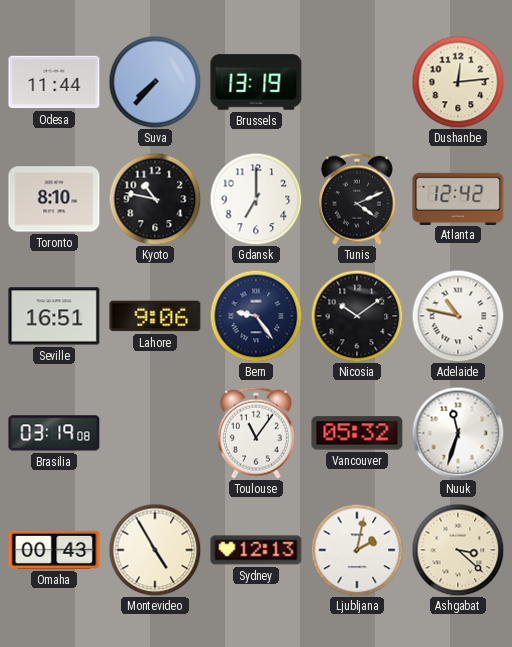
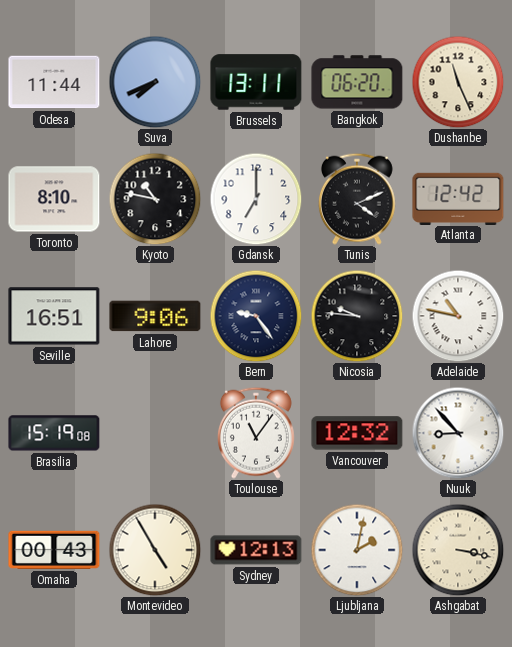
Suva: 7:37 -> 7:41
Brussels: 13:19 -> 13:11
Bangkok: none -> 06:20
Dushanbe: 12:14 -> 11:26
Nicosia: 10:09 -> 9:46
Brasilia: 03:19 -> 15:19
Vancouver: 05:32 -> 12:32
Nuuk: 11:33 -> 8:53
Ashgabat: 3:22 -> 3:17
